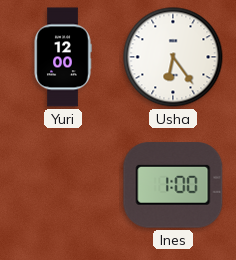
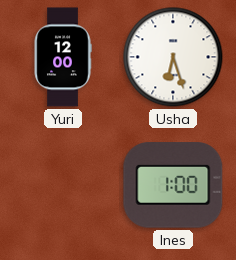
Usha: 6:24 -> 6:27
